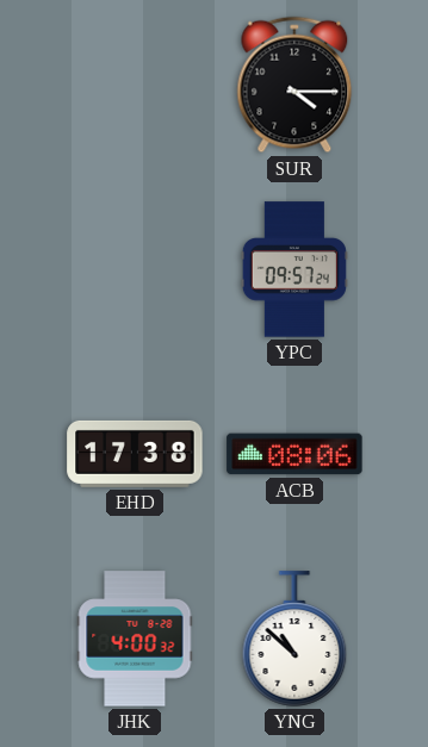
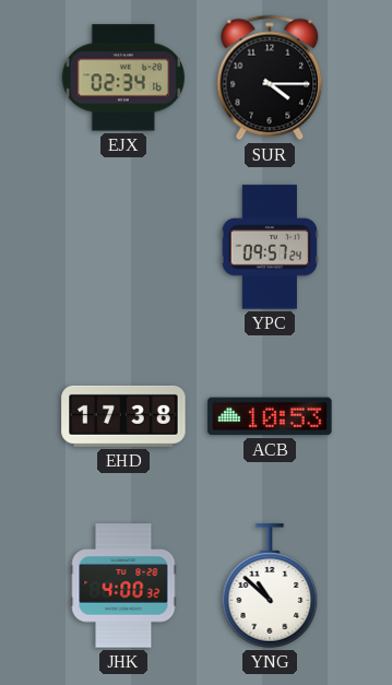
EJX: none -> 02:34
ACB: 08:06 -> 10:53
